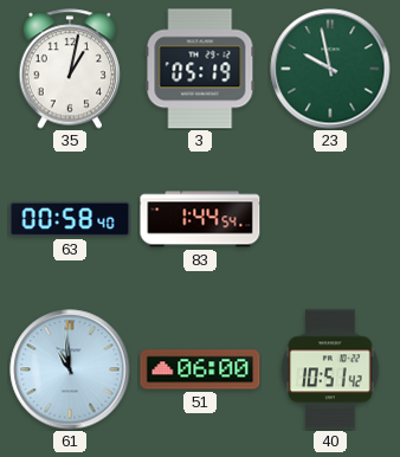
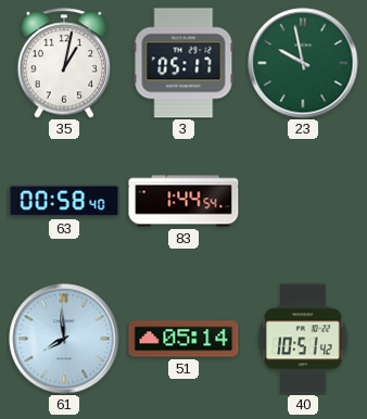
3: 05:19 -> 05:17
61: 10:59 -> 7:59
51: 06:00 -> 05:14
